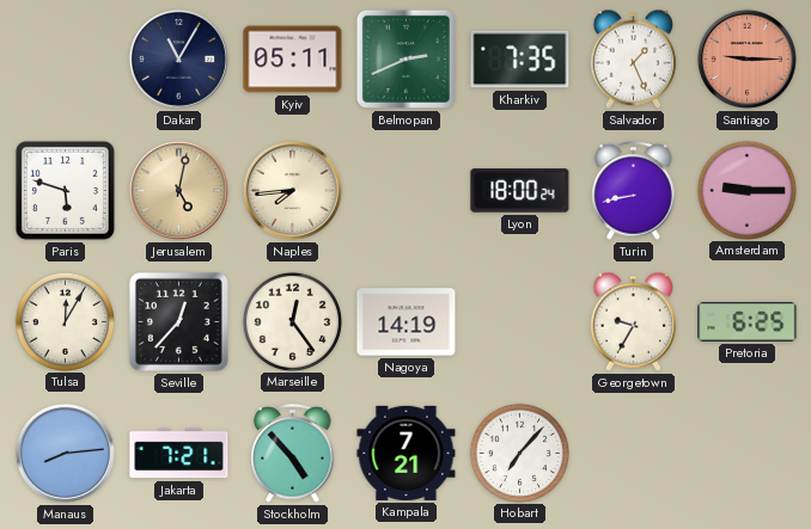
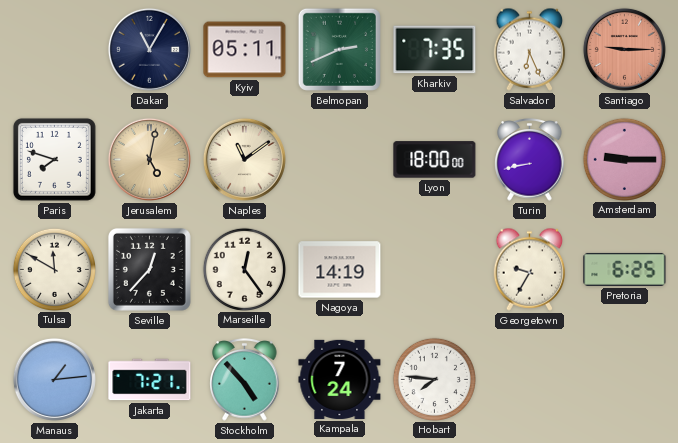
Salvador: 1:26 -> 6:26
Paris: 5:48 -> 7:48
Naples: 7:44 -> 11:09
Lyon: 18:00:24 -> 18:00:00
Tulsa: 12:05 -> 11:50
Manaus: 8:14 -> 1:14
Kampala: 7:21 -> 7:24
Hobart: 7:07 -> 7:46
